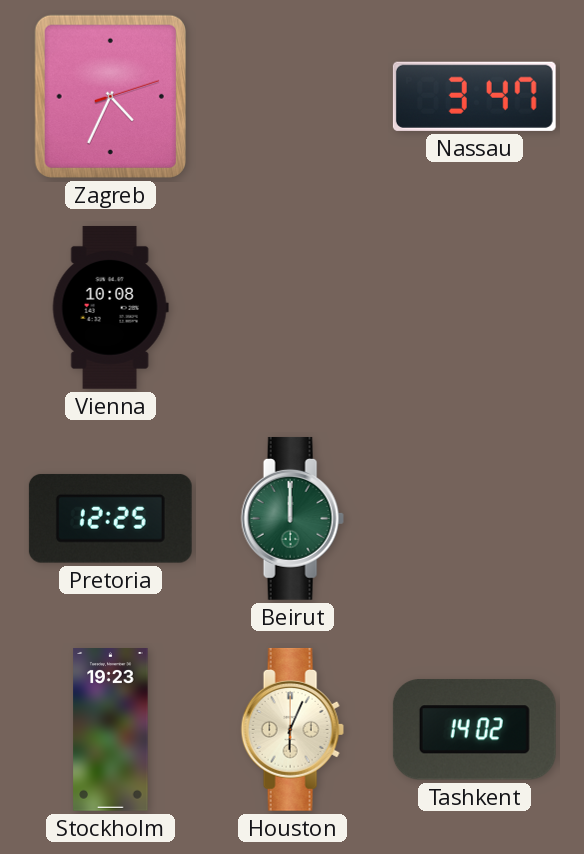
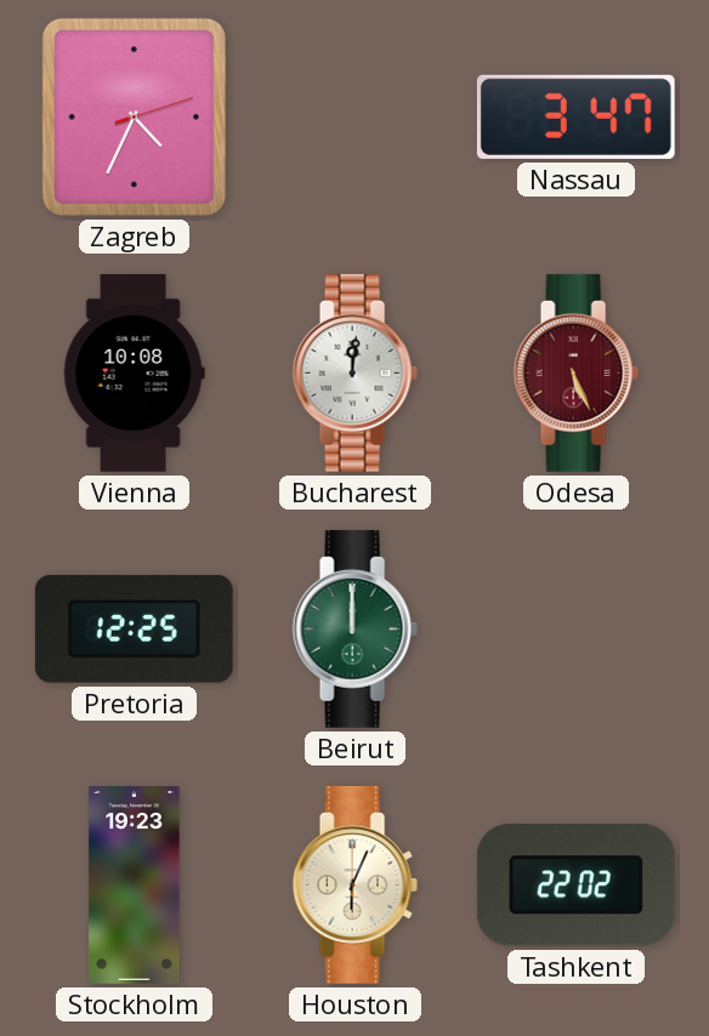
Bucharest: none -> 12:01
Odesa: none -> 5:26
Tashkent: 14:02 -> 22:02
